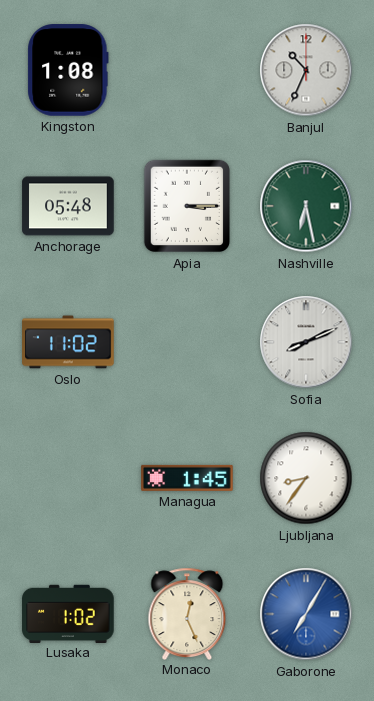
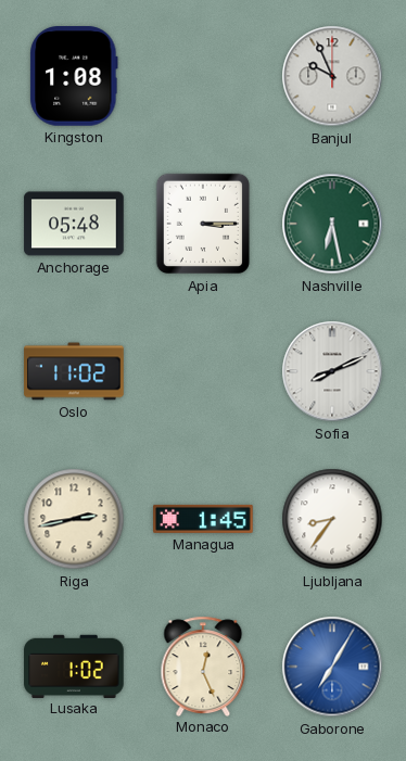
Banjul: 10:34 -> 9:56
Riga: none -> 2:43
